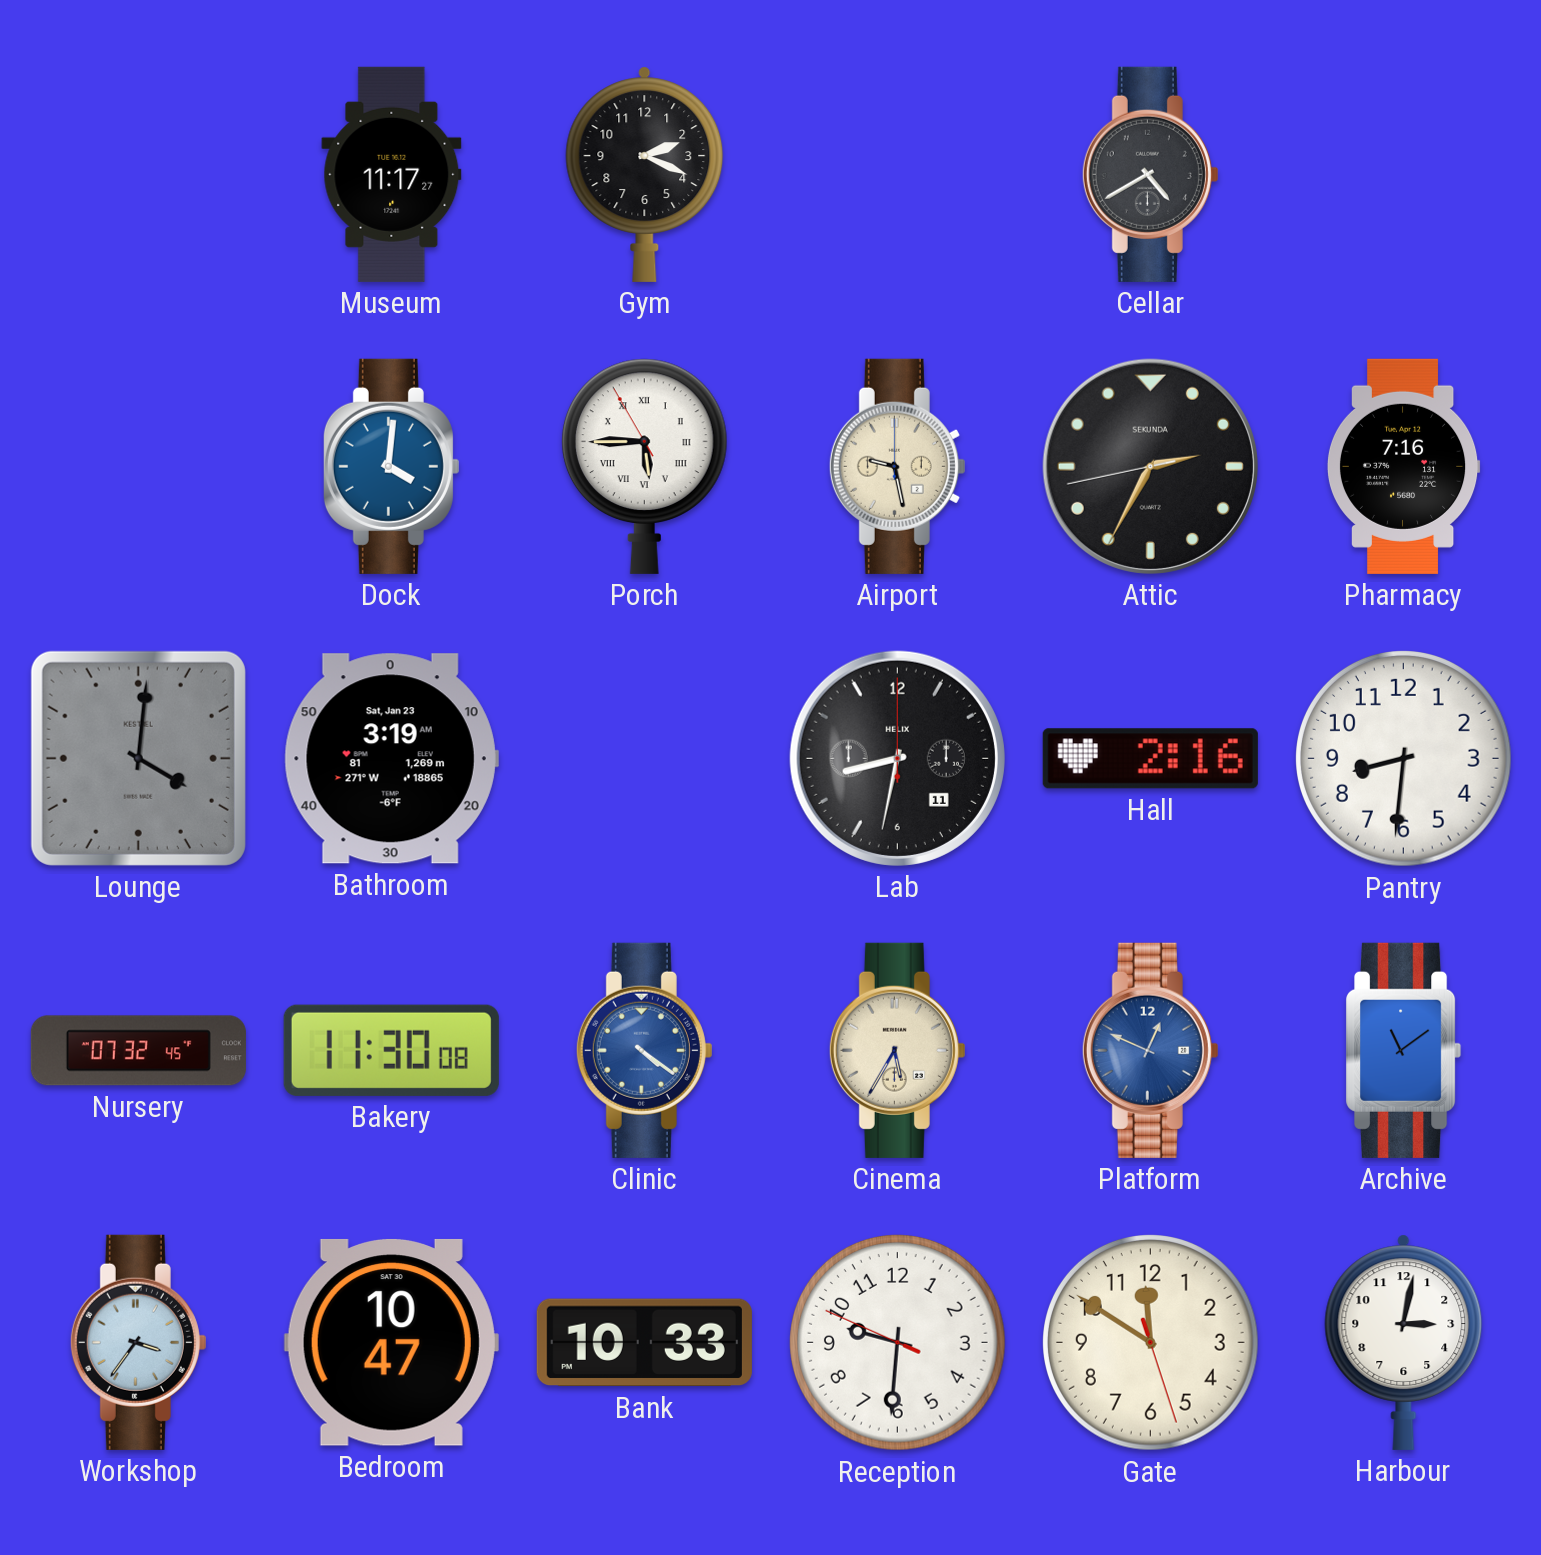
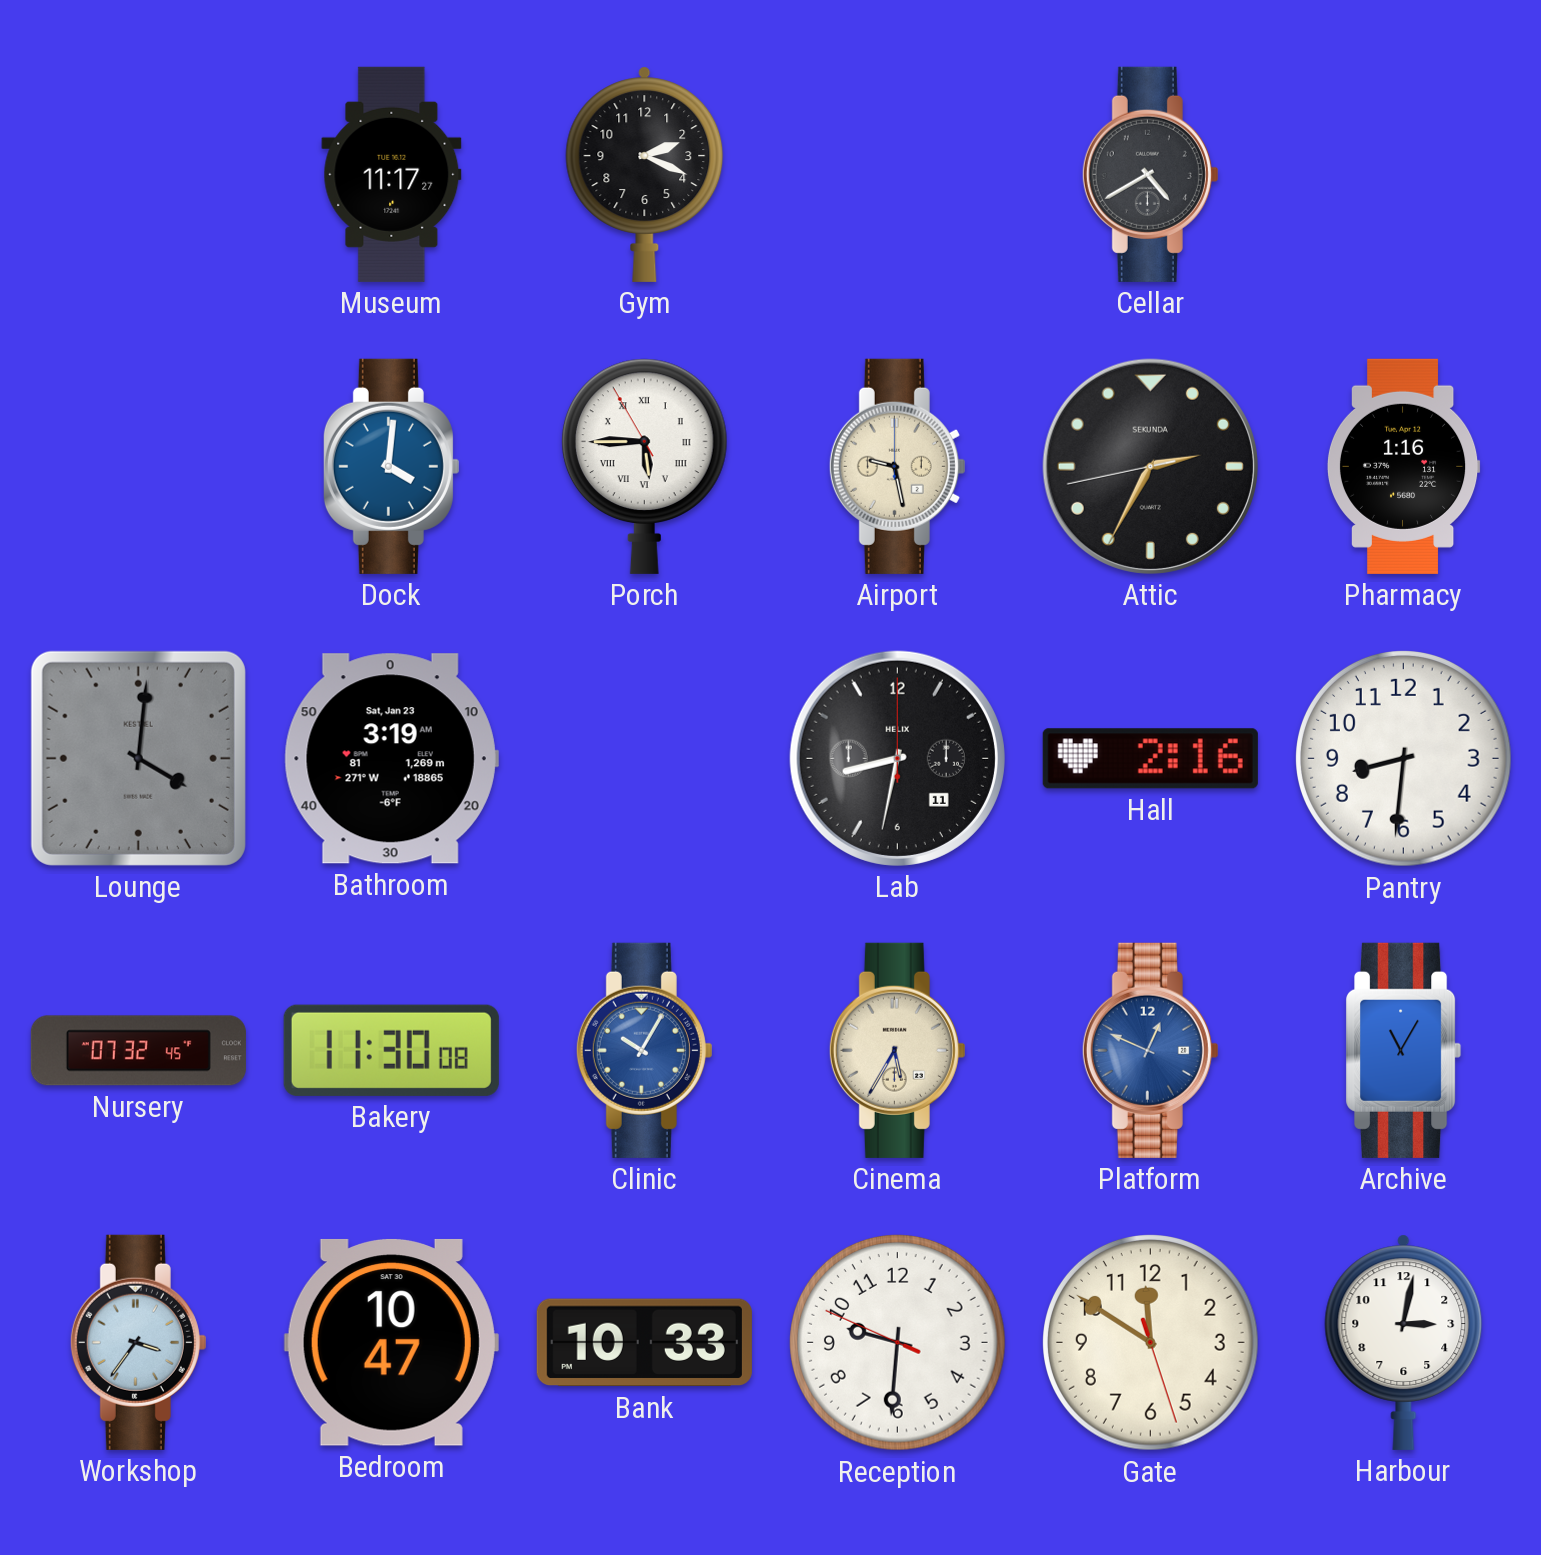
Pharmacy: 7:16 -> 1:16
Clinic: 4:21 -> 10:05
Archive: 11:09 -> 11:05
